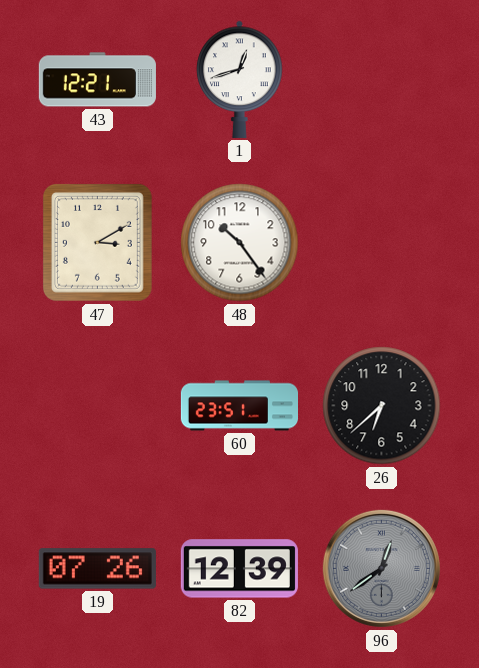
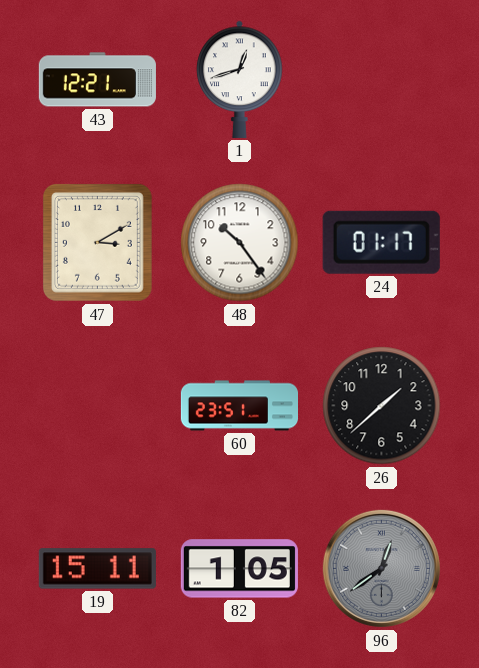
24: none -> 01:17
26: 6:38 -> 1:38
19: 07:26 -> 15:11
82: 12:39 -> 1:05
